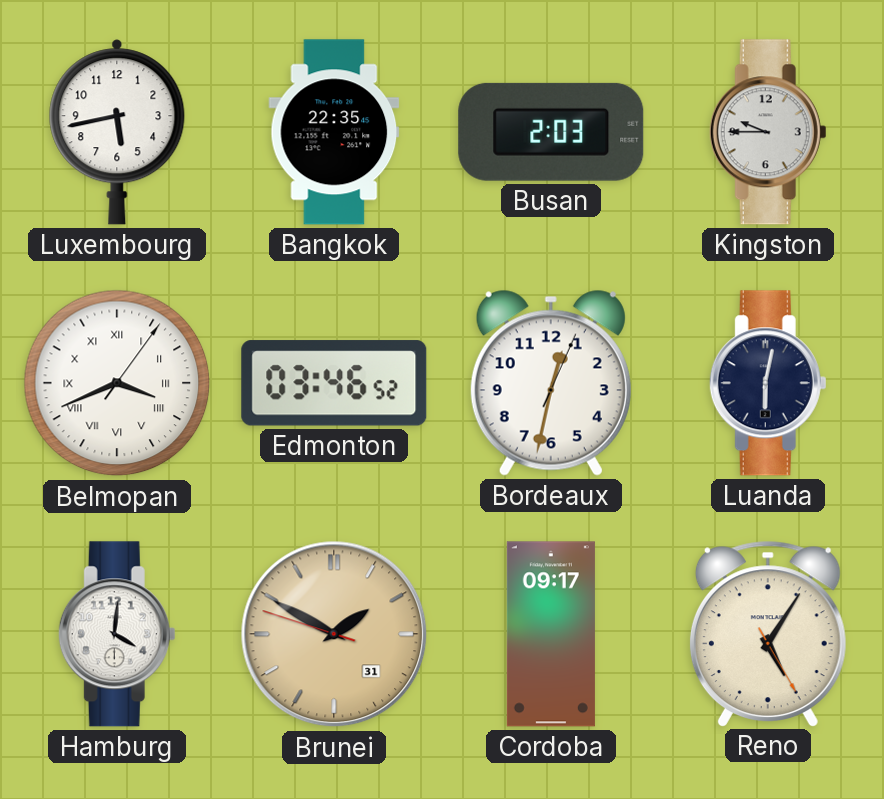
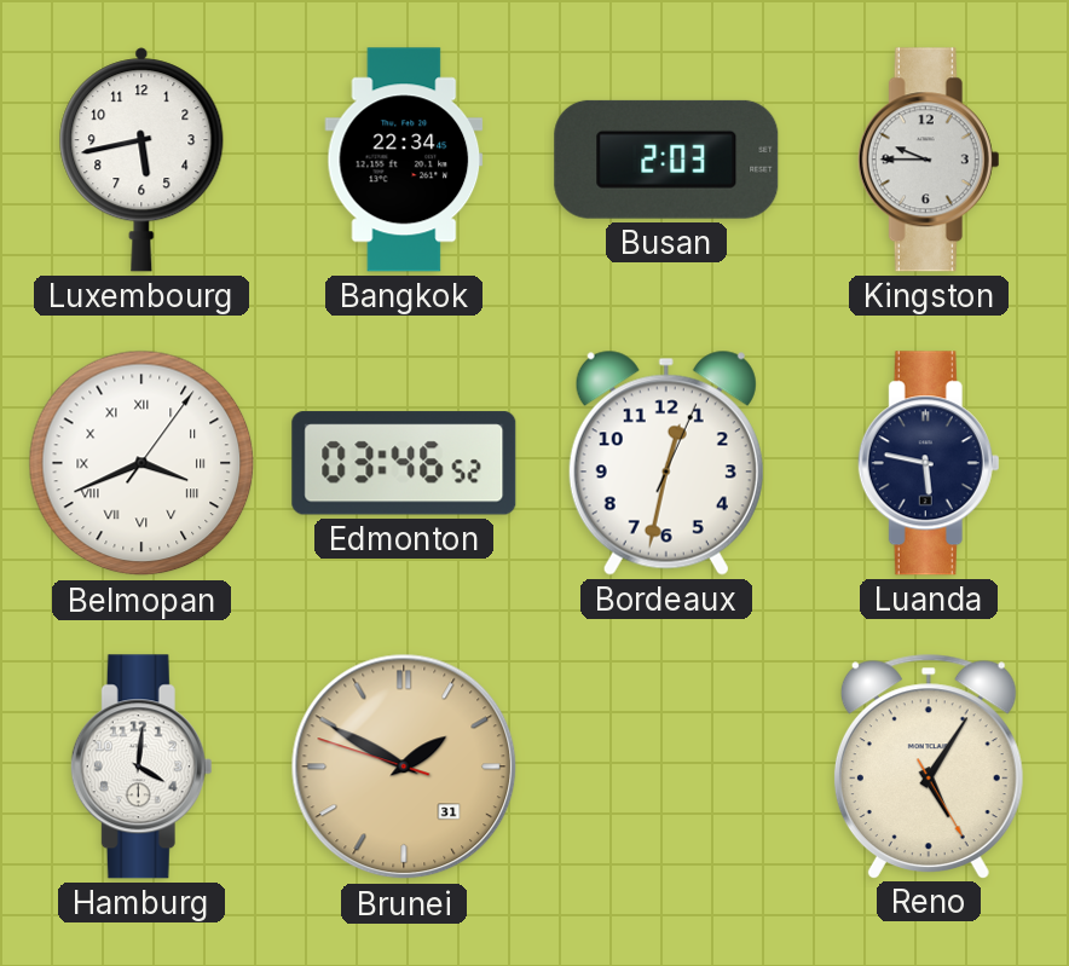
Bangkok: 22:35 -> 22:34
Luanda: 6:02 -> 5:47
Cordoba: 09:17 -> none
